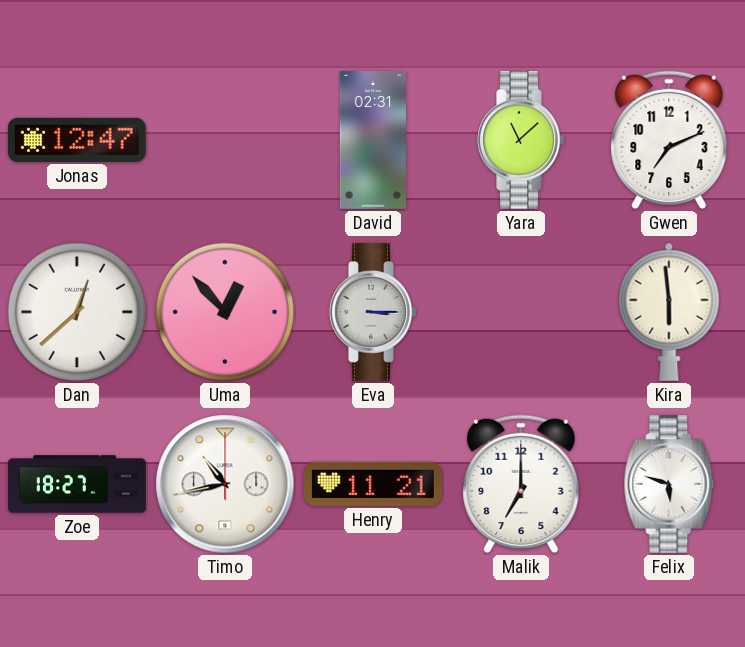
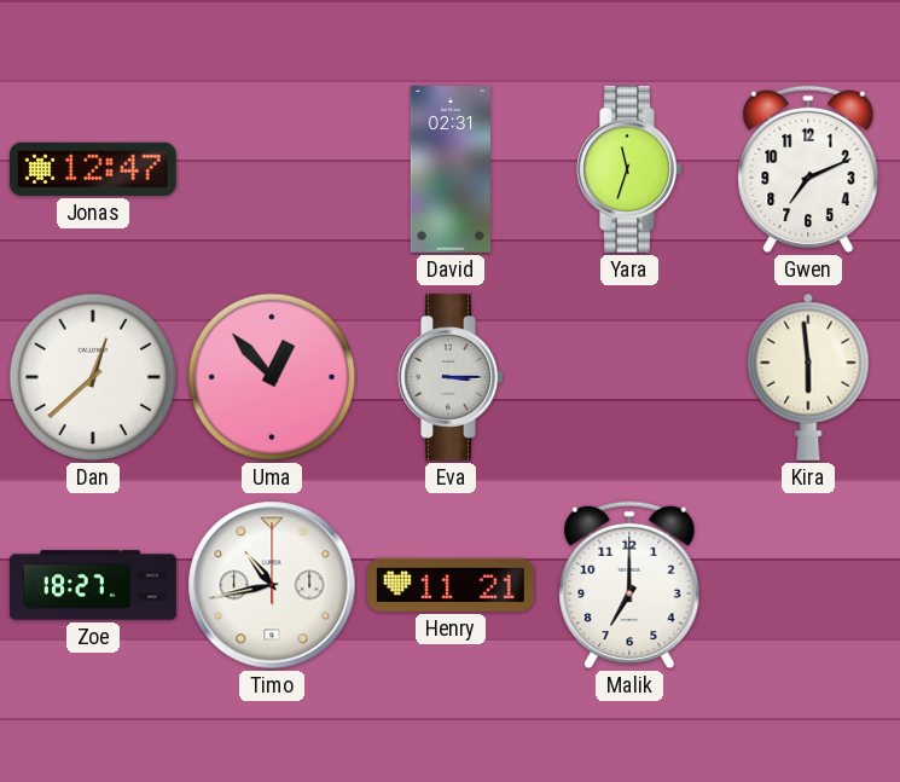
Yara: 11:08 -> 11:33
Felix: 5:48 -> none
